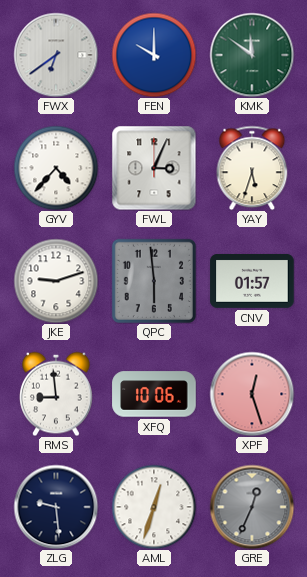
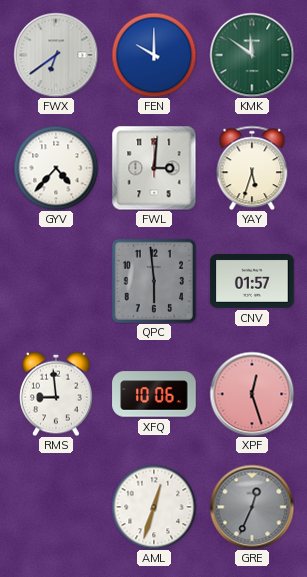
FWL: 3:04 -> 3:01
JKE: 9:12 -> none
ZLG: 9:29 -> none
